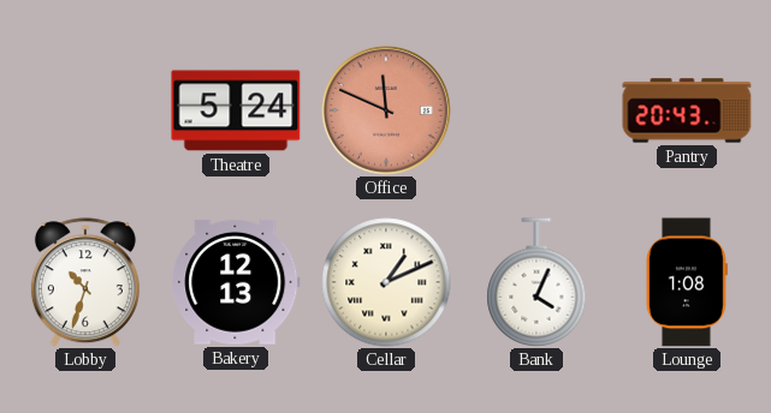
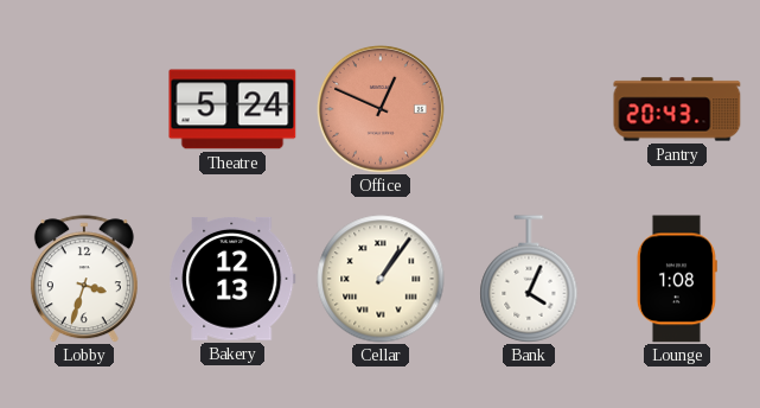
Office: 11:49 -> 12:49
Lobby: 10:33 -> 3:33
Cellar: 1:11 -> 1:06
